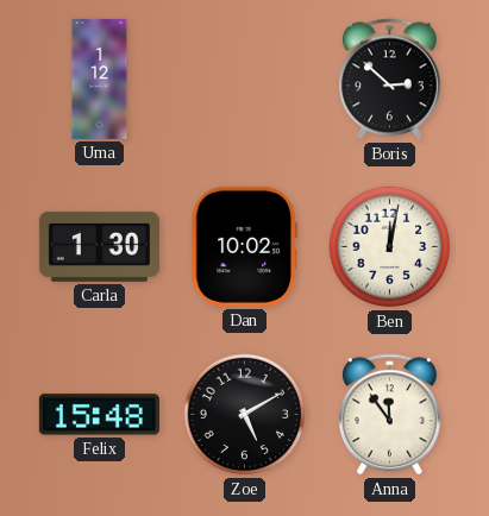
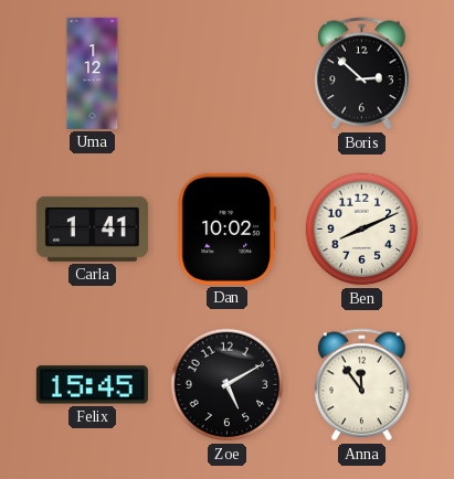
Carla: 1:30 -> 1:41
Ben: 12:02 -> 8:11
Felix: 15:48 -> 15:45
